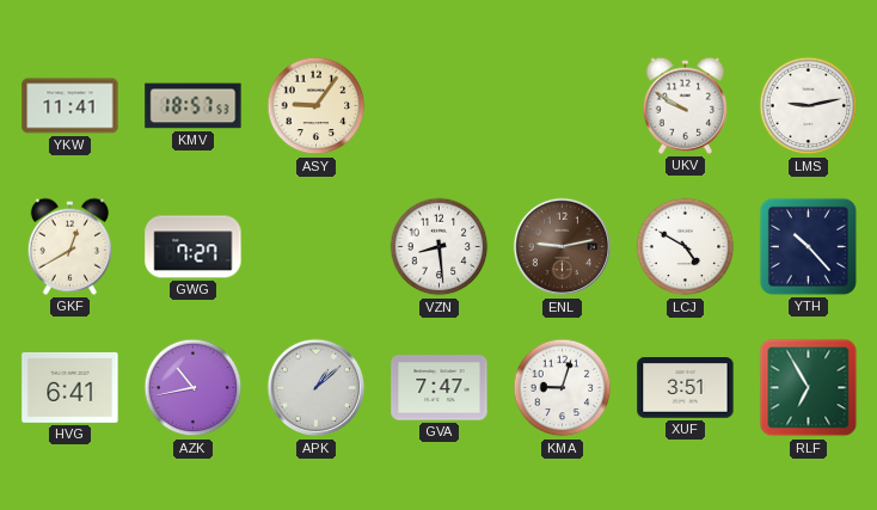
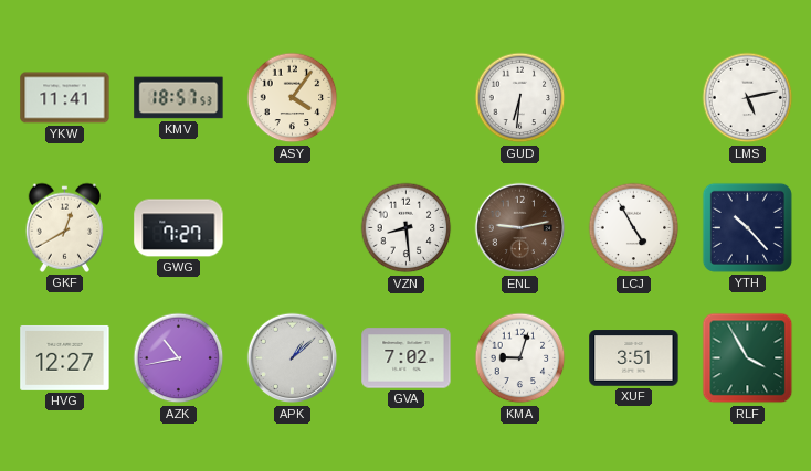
ASY: 9:06 -> 4:06
GUD: none -> 6:31
UKV: 9:50 -> none
LMS: 9:13 -> 5:13
LCJ: 4:50 -> 4:55
HVG: 6:41 -> 12:27
GVA: 7:47 -> 7:02
RLF: 6:55 -> 3:55
